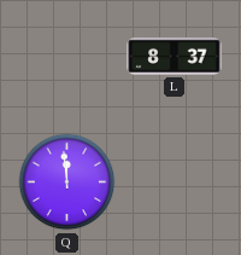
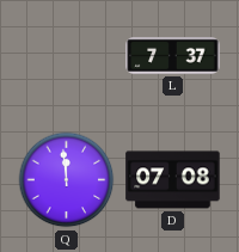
L: 8:37 -> 7:37
D: none -> 07:08
